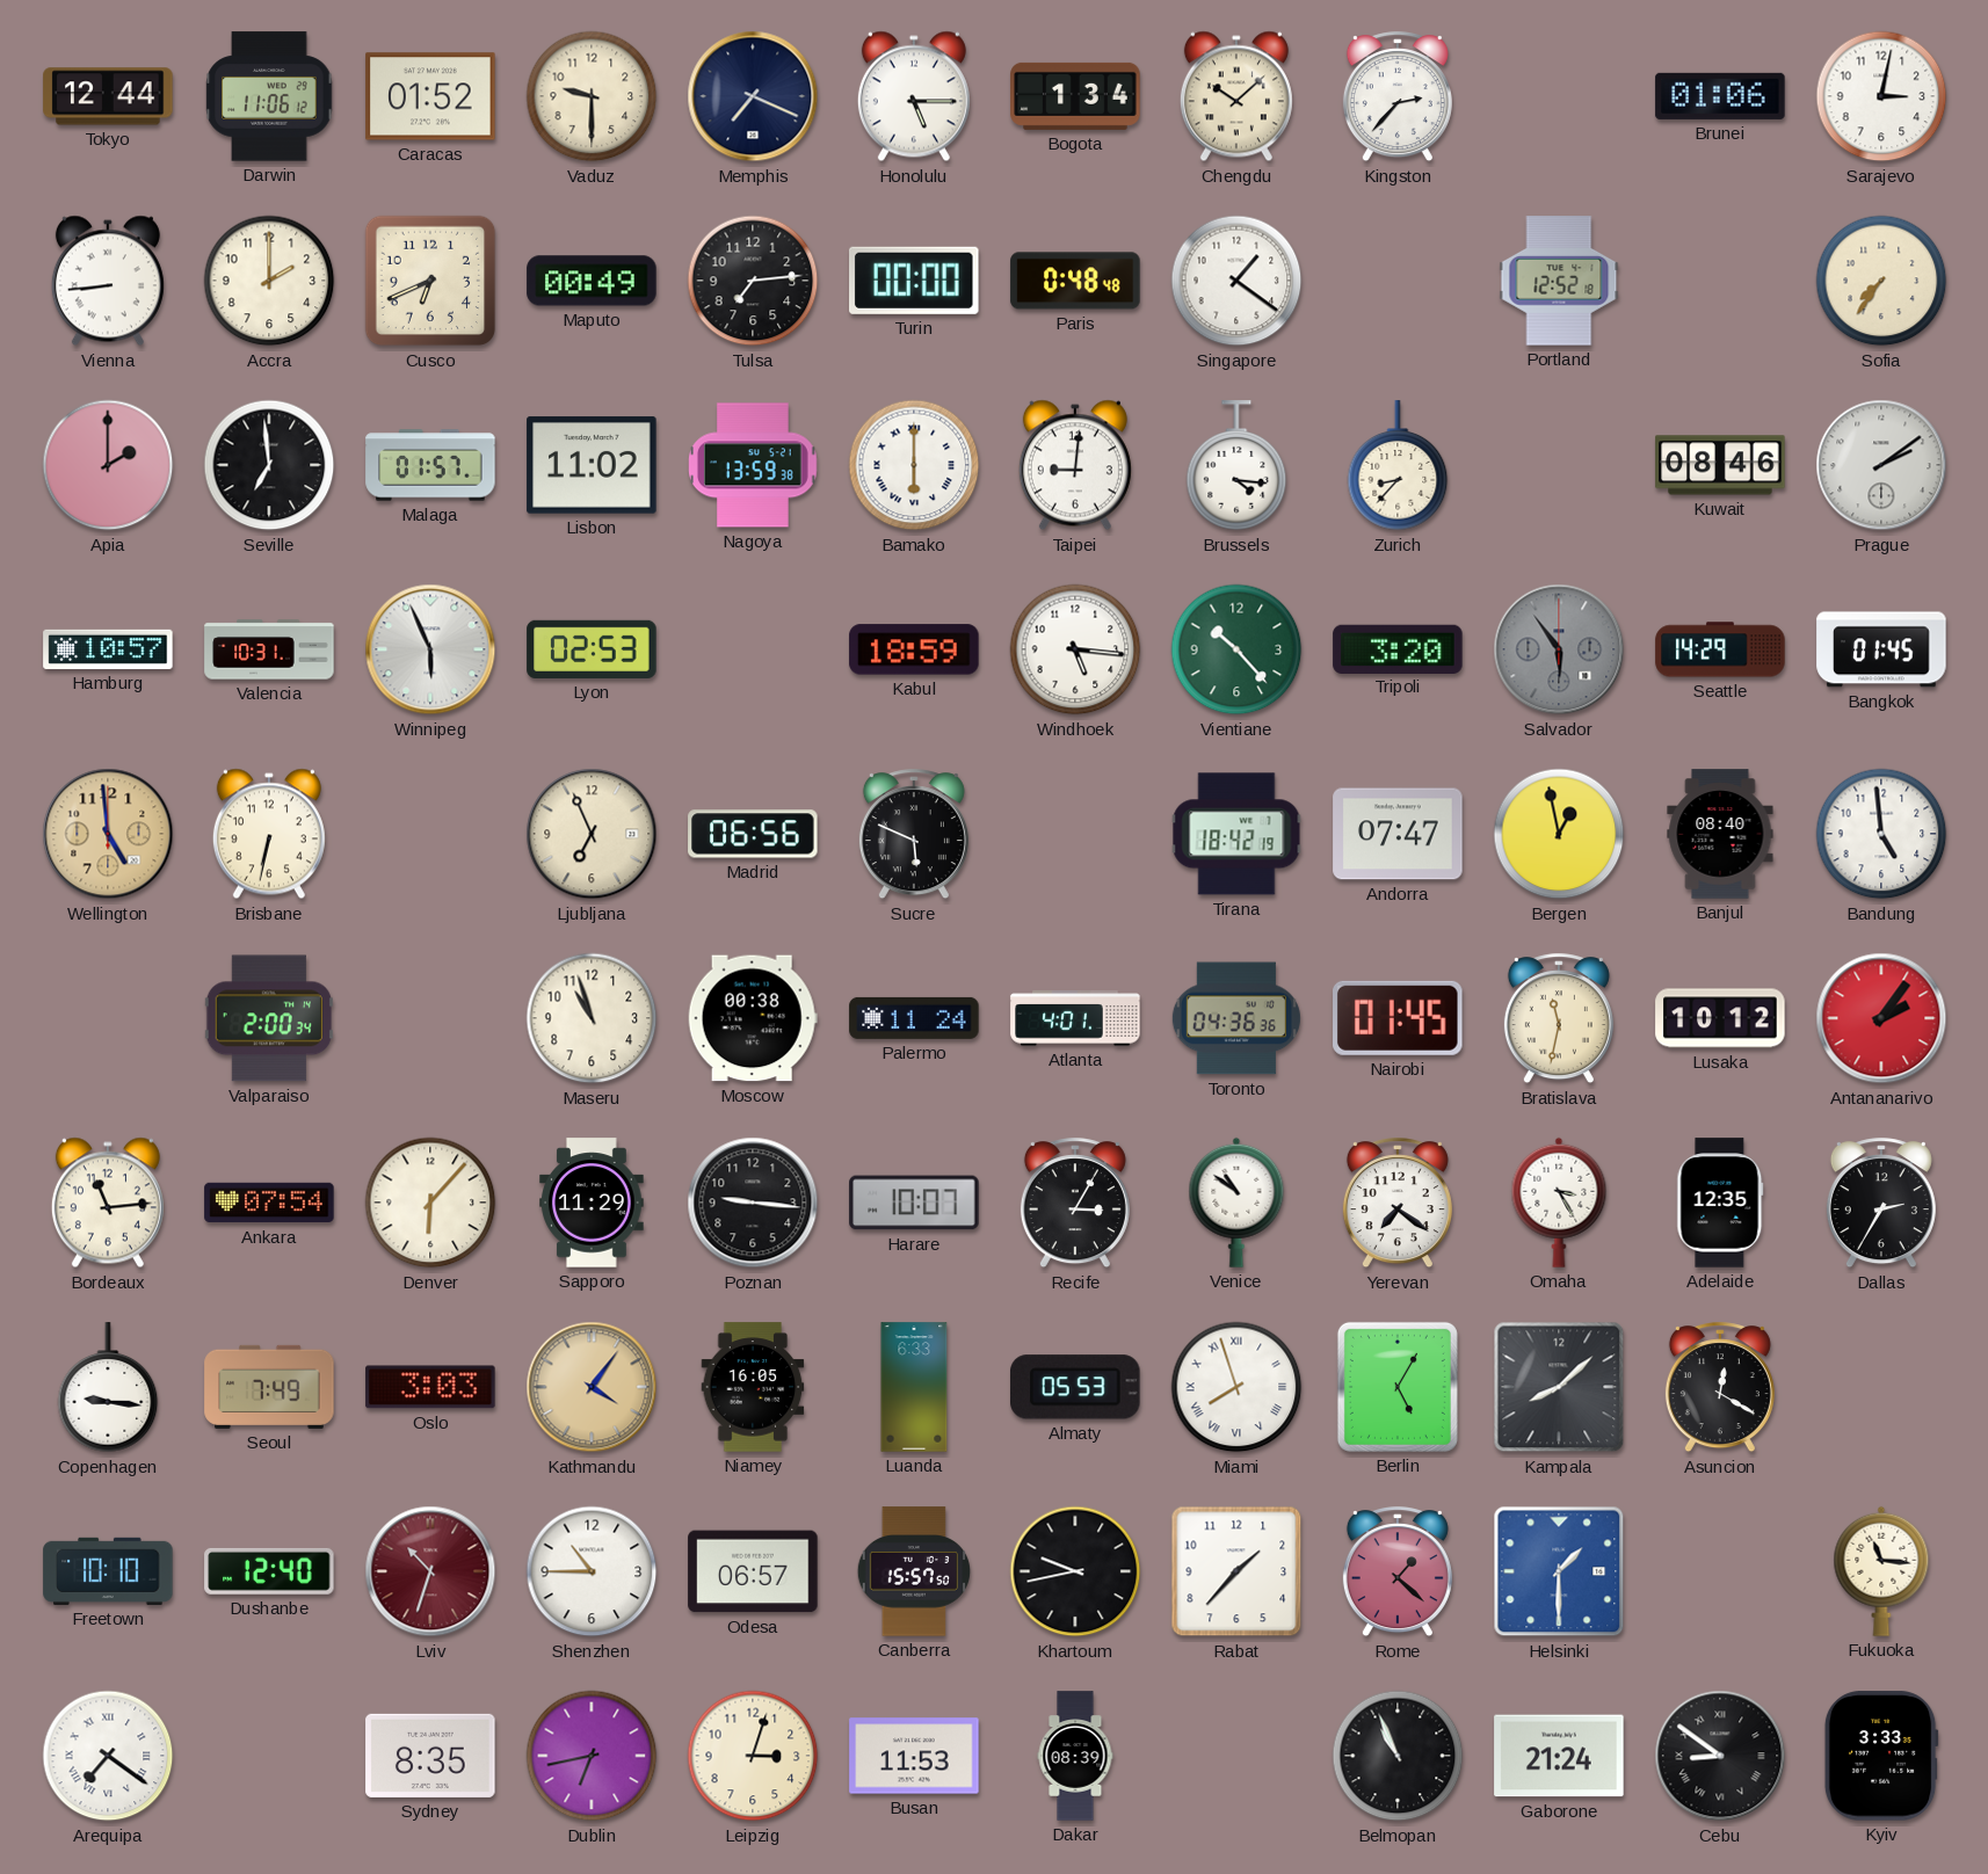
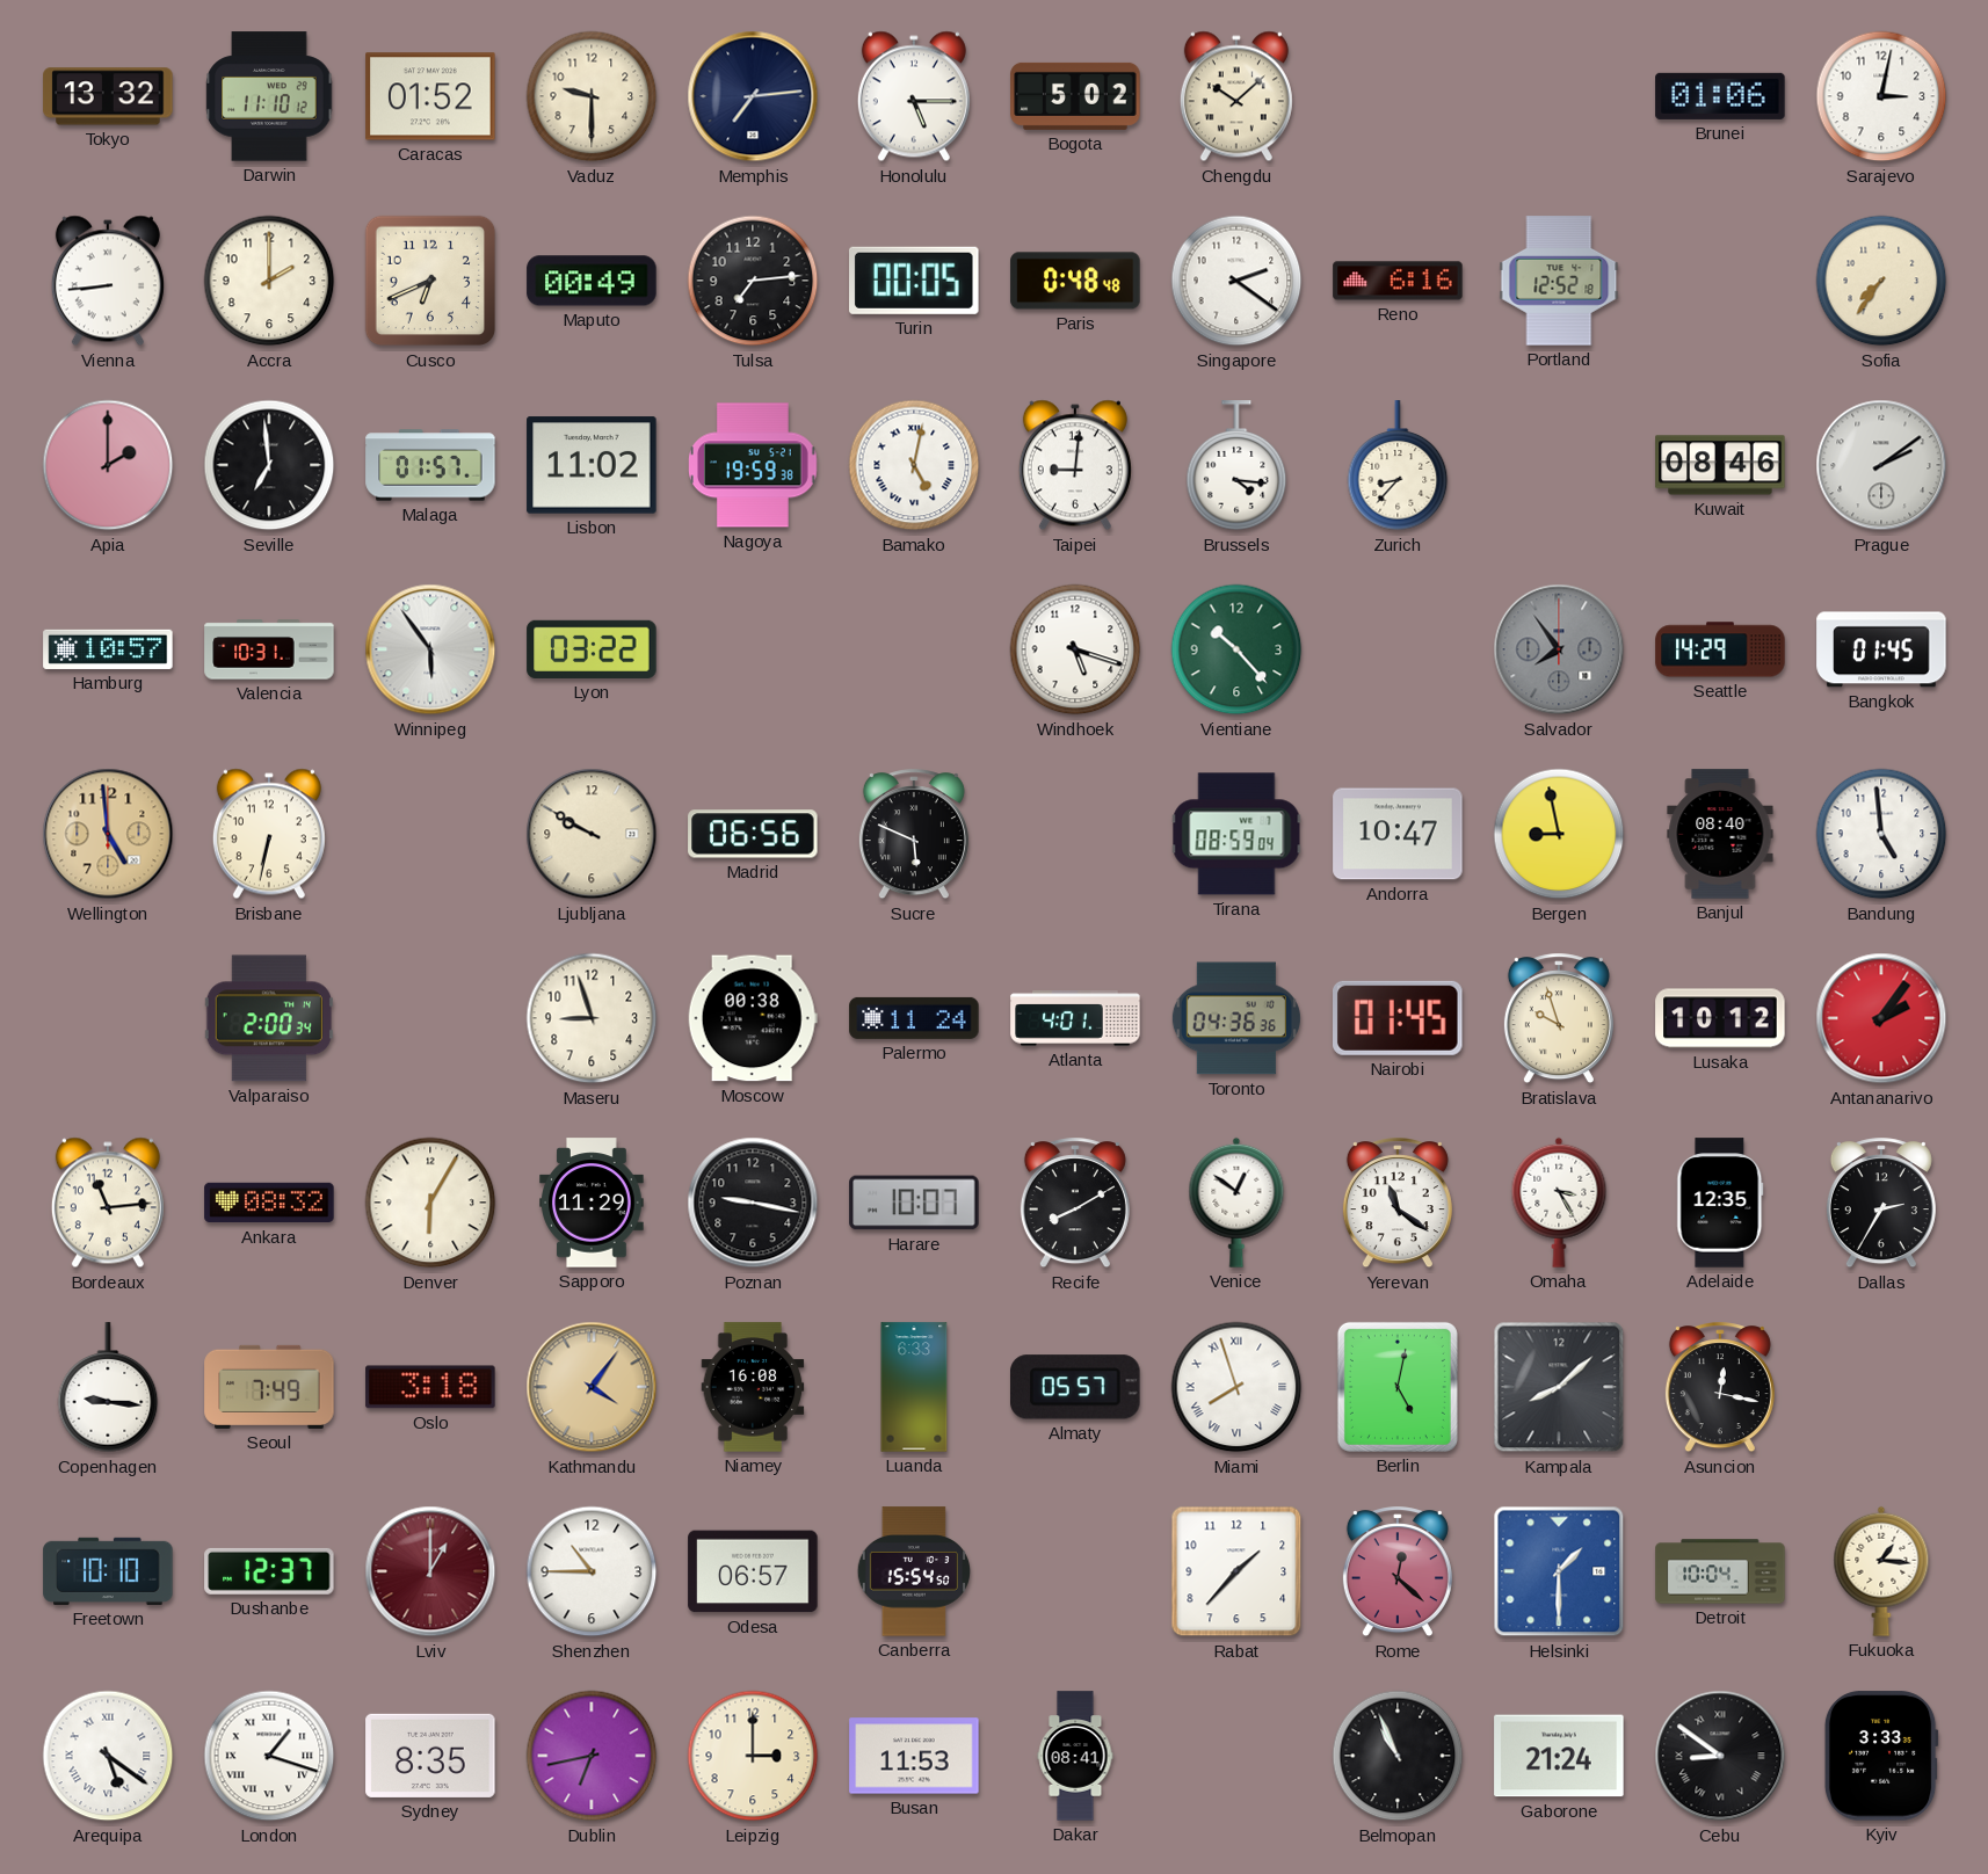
Tokyo: 12:44 -> 13:32
Darwin: 11:06 -> 11:10
Memphis: 7:19 -> 7:14
Bogota: 1:34 -> 5:02
Kingston: 2:37 -> none
Turin: 00:00 -> 00:05
Singapore: 1:21 -> 2:21
Reno: none -> 6:16
Nagoya: 13:59 -> 19:59
Bamako: 6:00 -> 5:02
Winnipeg: 5:56 -> 5:54
Lyon: 02:53 -> 03:22
Kabul: 18:59 -> none
Windhoek: 5:16 -> 5:18
Tripoli: 3:20 -> none
Salvador: 5:54 -> 7:54
Ljubljana: 6:56 -> 9:50
Tirana: 18:42 -> 08:59
Andorra: 07:47 -> 10:47
Bergen: 12:58 -> 8:58
Maseru: 10:57 -> 8:57
Bratislava: 11:32 -> 9:57
Ankara: 07:54 -> 08:32
Denver: 6:07 -> 6:05
Poznan: 9:16 -> 9:17
Recife: 3:05 -> 8:10
Venice: 10:51 -> 12:51
Yerevan: 7:21 -> 11:21
Oslo: 3:03 -> 3:18
Niamey: 16:05 -> 16:08
Almaty: 05:53 -> 05:57
Berlin: 5:05 -> 5:02
Asuncion: 12:20 -> 12:17
Dushanbe: 12:40 -> 12:37
Lviv: 10:33 -> 1:00
Canberra: 15:57 -> 15:54
Khartoum: 9:43 -> none
Rome: 1:22 -> 12:22
Detroit: none -> 10:04
Fukuoka: 11:16 -> 1:16
Arequipa: 7:21 -> 5:21
London: none -> 1:18
Leipzig: 3:03 -> 3:00
Dakar: 08:39 -> 08:41
